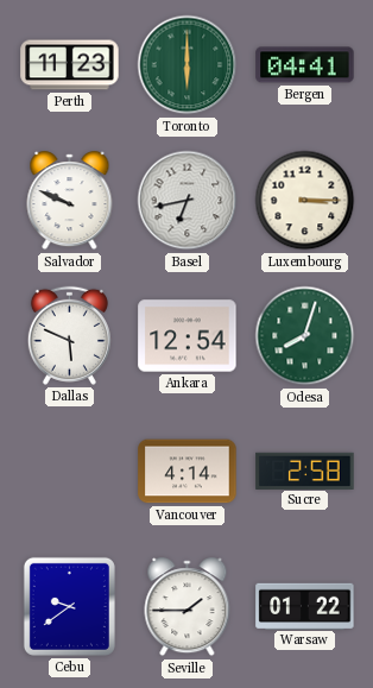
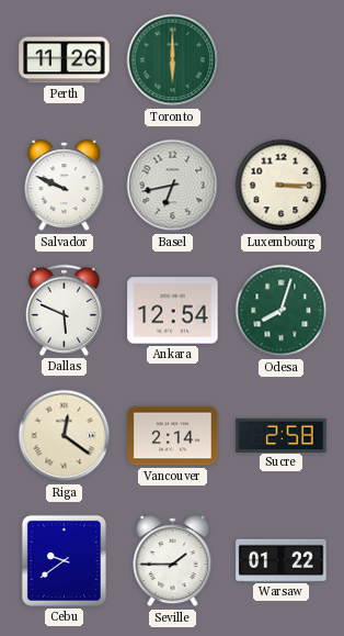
Perth: 11:23 -> 11:26
Bergen: 04:41 -> none
Riga: none -> 12:21
Vancouver: 4:14 -> 2:14
